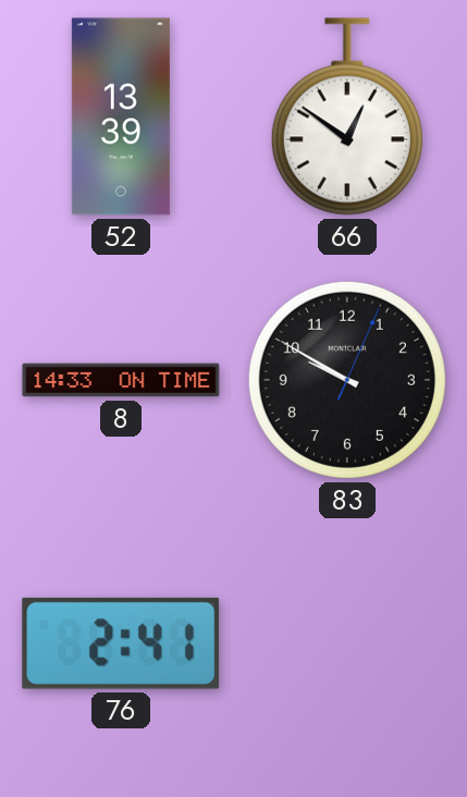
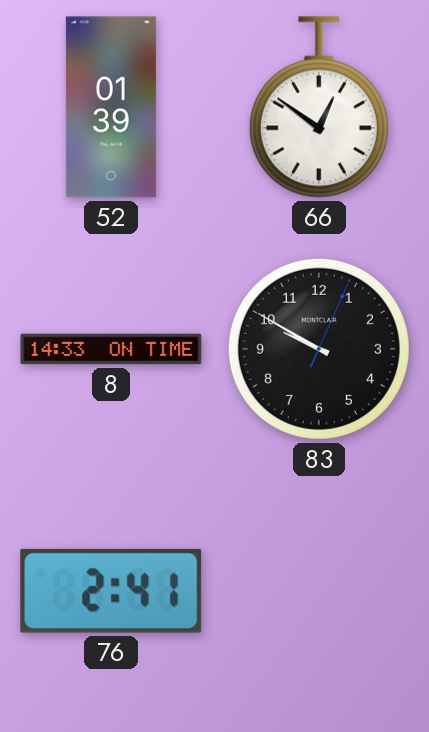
52: 13:39 -> 01:39
